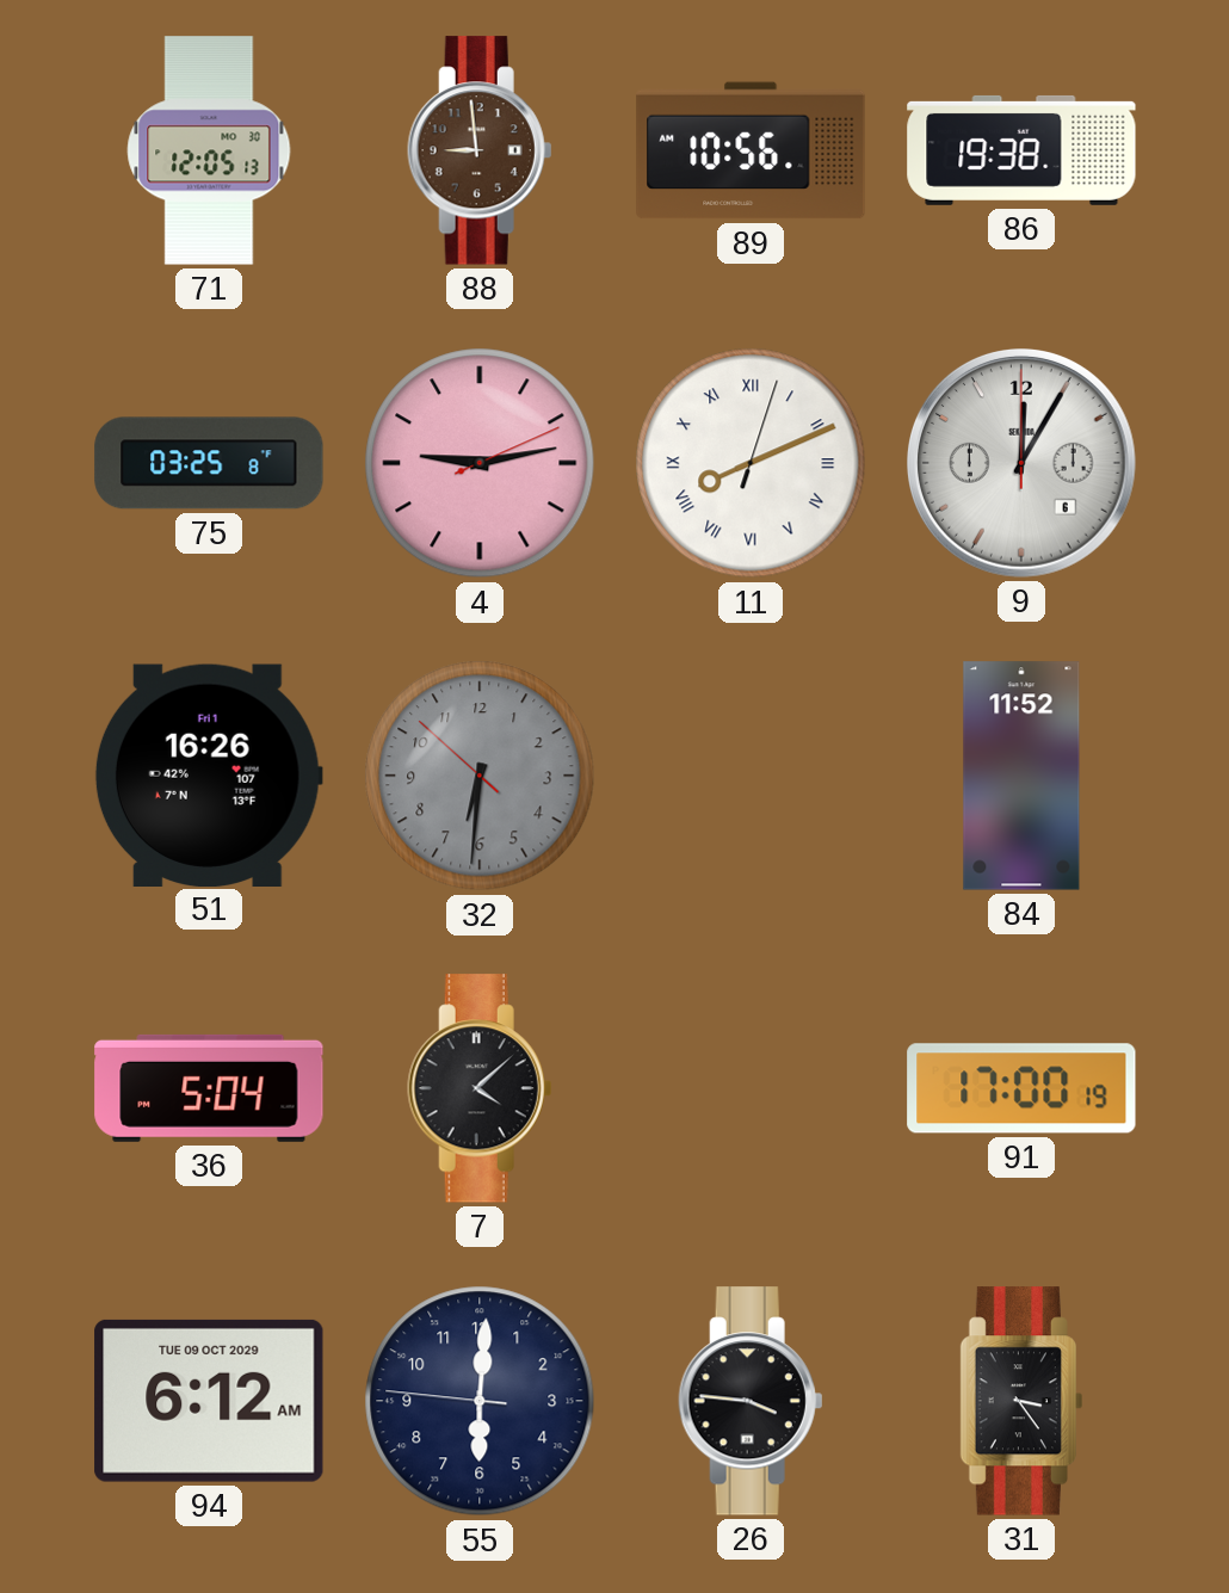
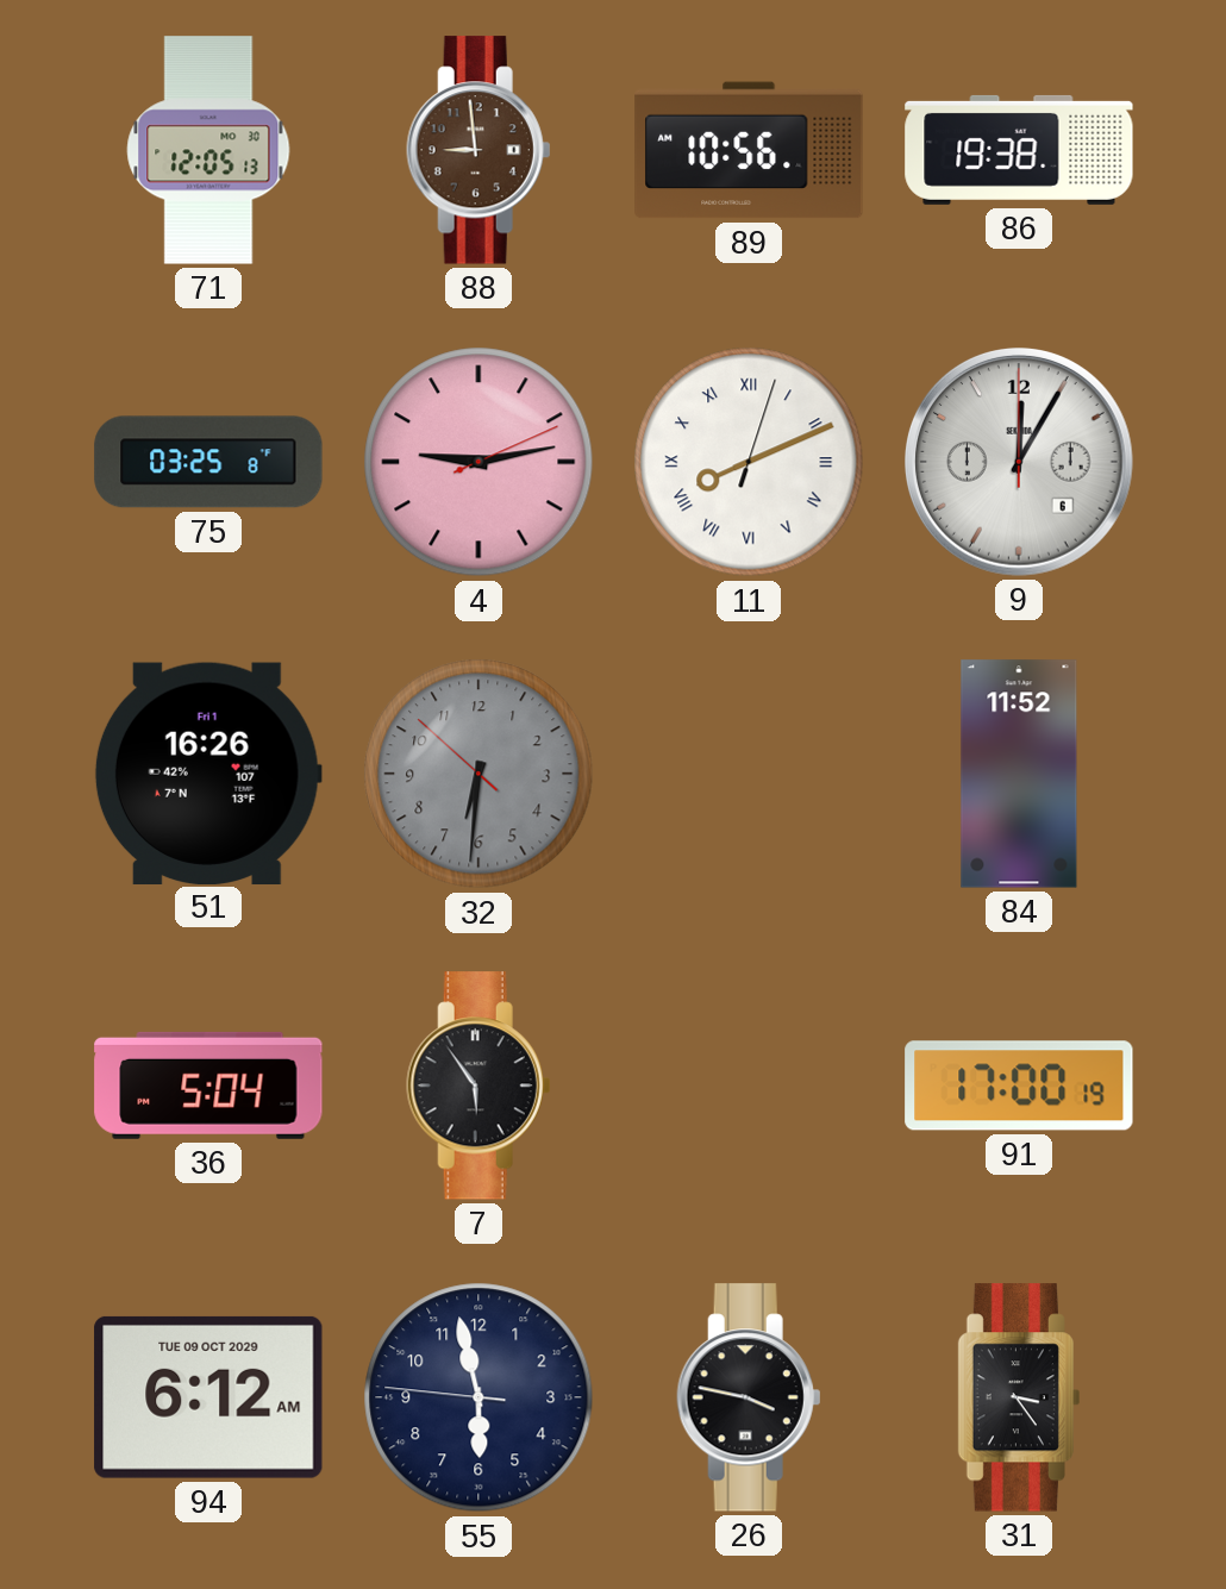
7: 4:08 -> 5:54
55: 6:00 -> 5:57
26: 3:46 -> 3:47
